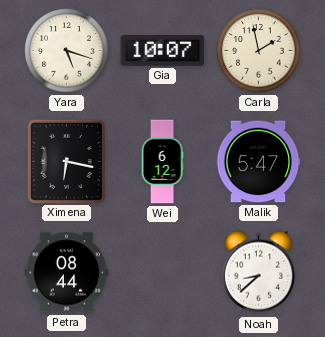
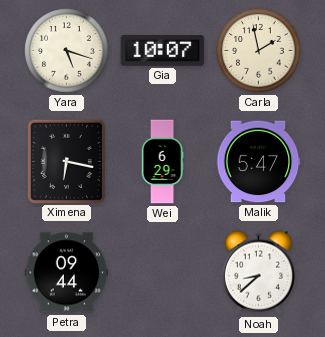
Wei: 6:12 -> 6:29
Petra: 08:44 -> 09:44
